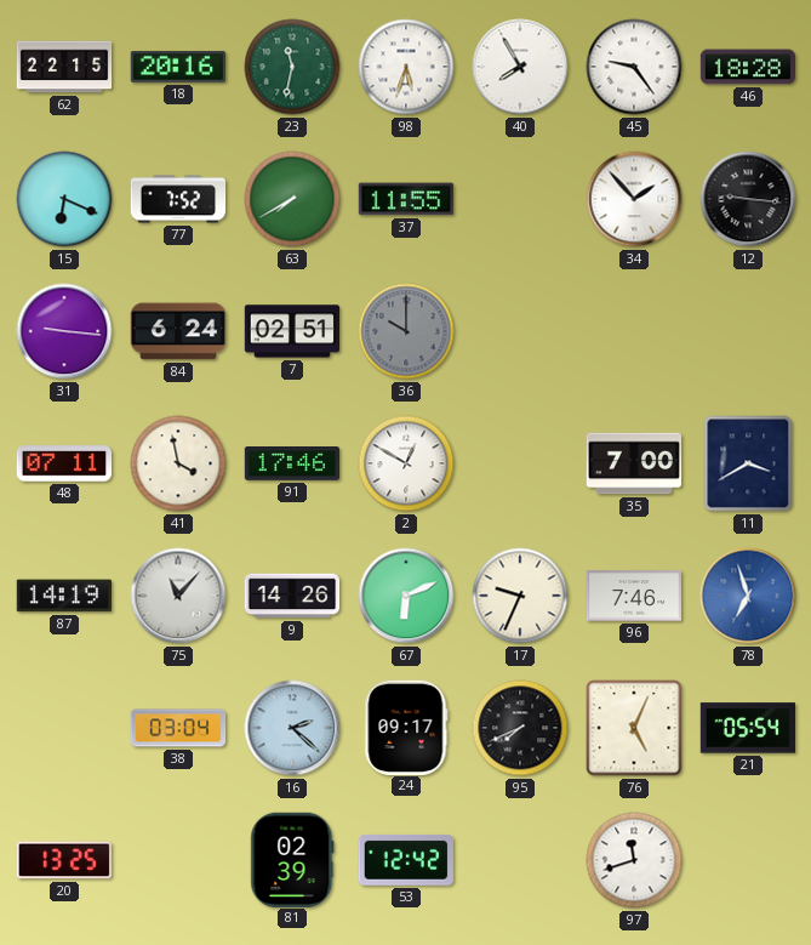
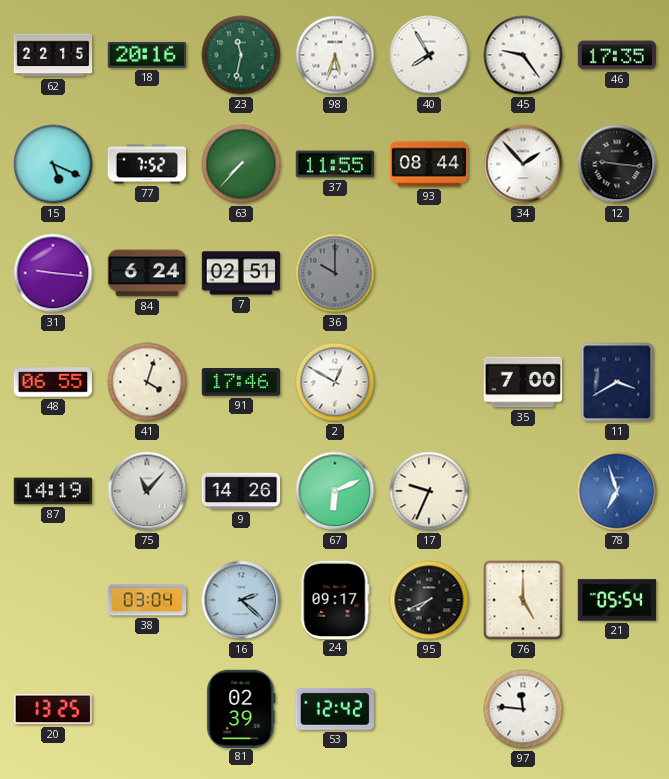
46: 18:28 -> 17:35
15: 6:19 -> 5:19
63: 7:40 -> 7:37
93: none -> 08:44
48: 07:11 -> 06:55
41: 3:58 -> 4:03
96: 7:46 -> none
76: 5:04 -> 5:00
97: 11:42 -> 11:46
